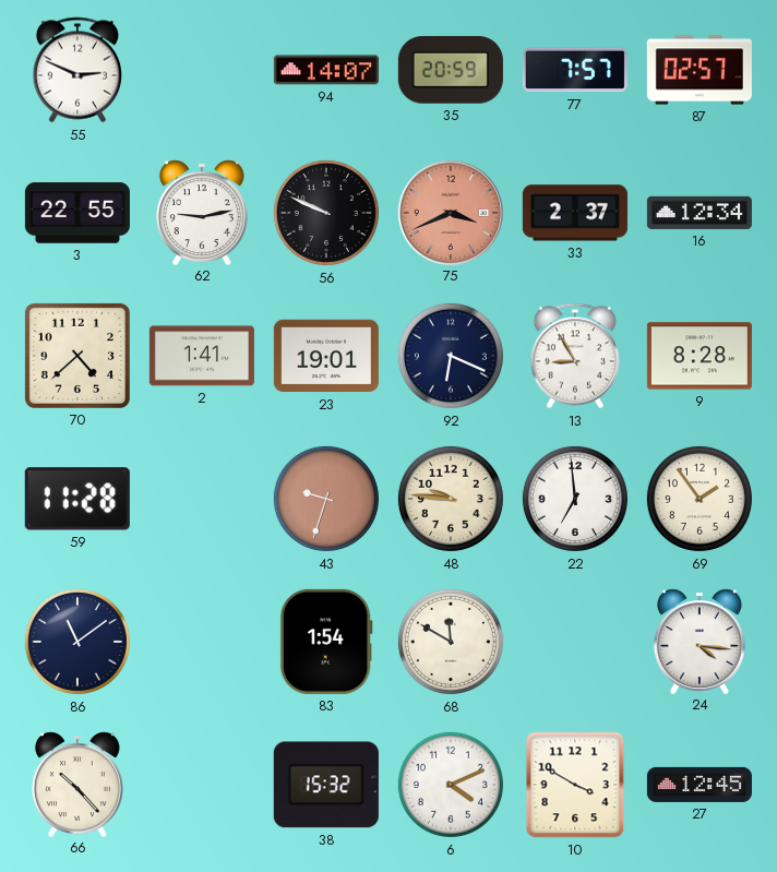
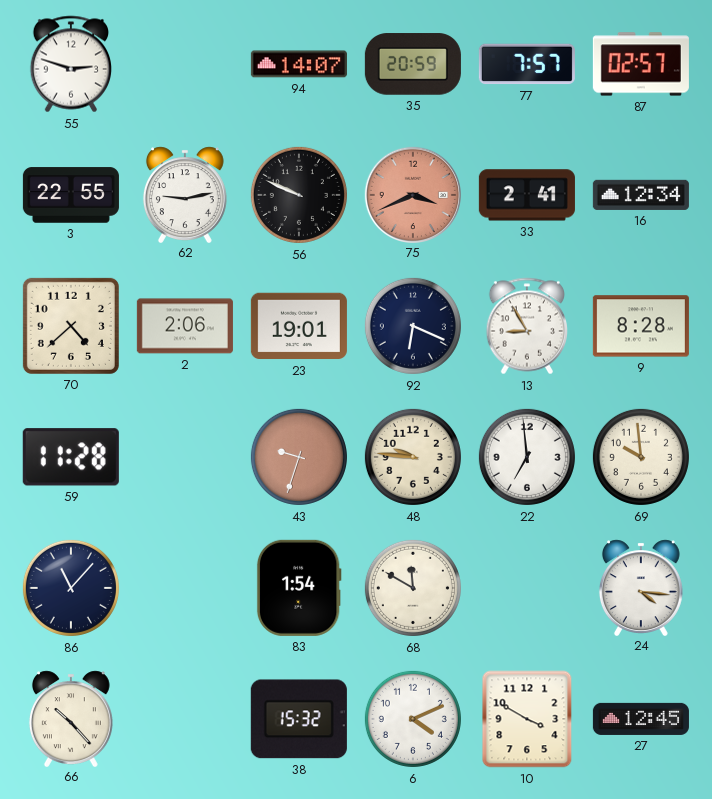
55: 2:49 -> 2:48
33: 2:37 -> 2:41
2: 1:41 -> 2:06
69: 1:54 -> 9:59
86: 11:09 -> 11:07
